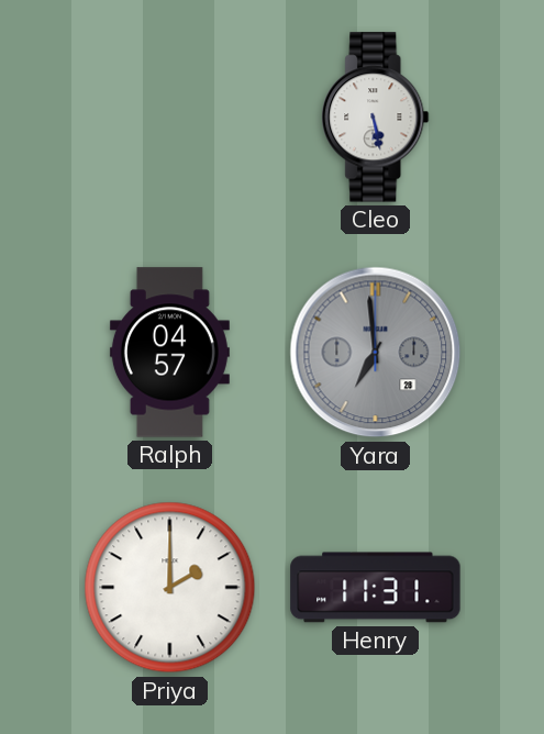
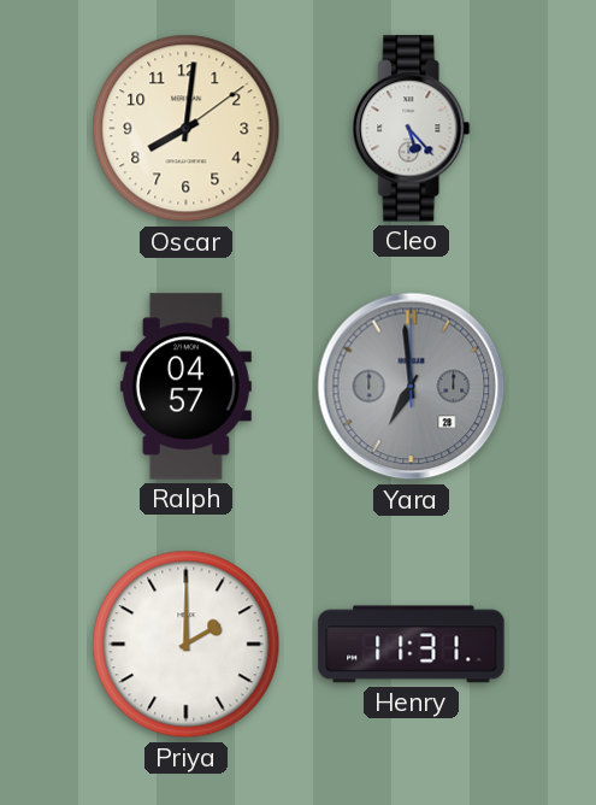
Oscar: none -> 8:01
Cleo: 5:28 -> 5:23
